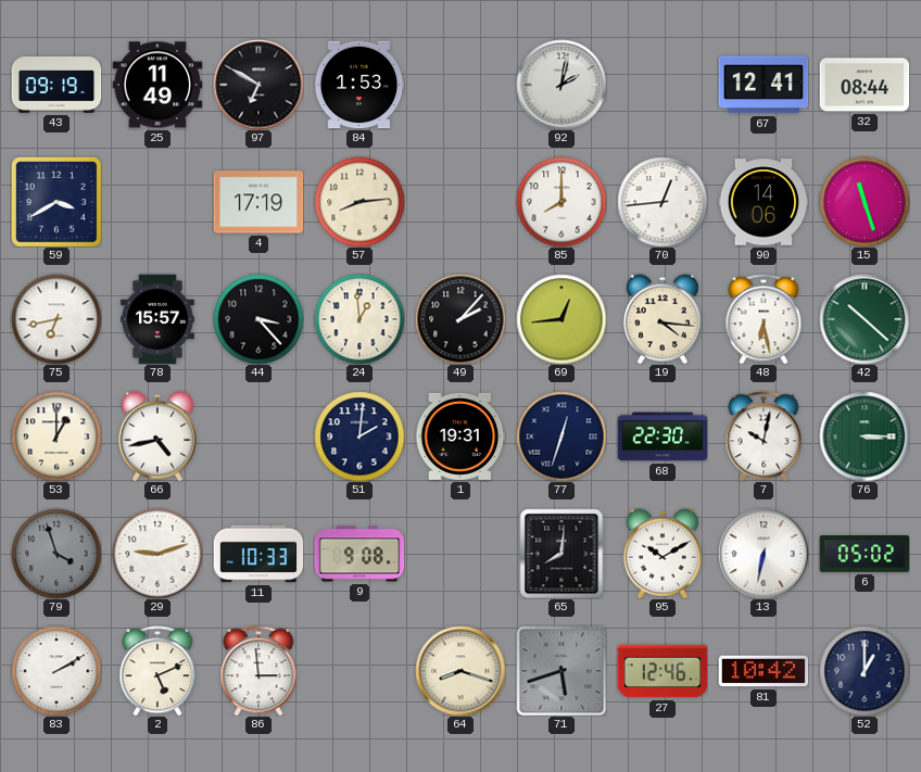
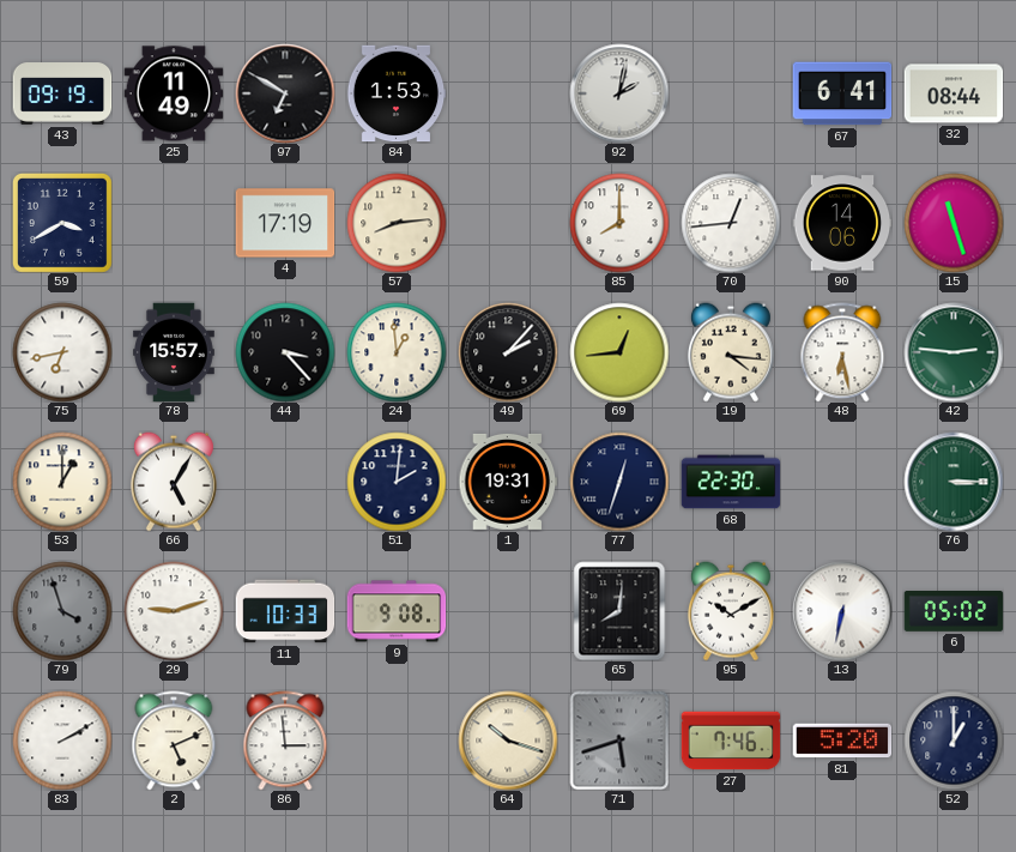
67: 12:41 -> 6:41
42: 10:22 -> 2:46
66: 4:43 -> 5:05
7: 10:02 -> none
64: 8:18 -> 10:18
27: 12:46 -> 7:46
81: 10:42 -> 5:20
